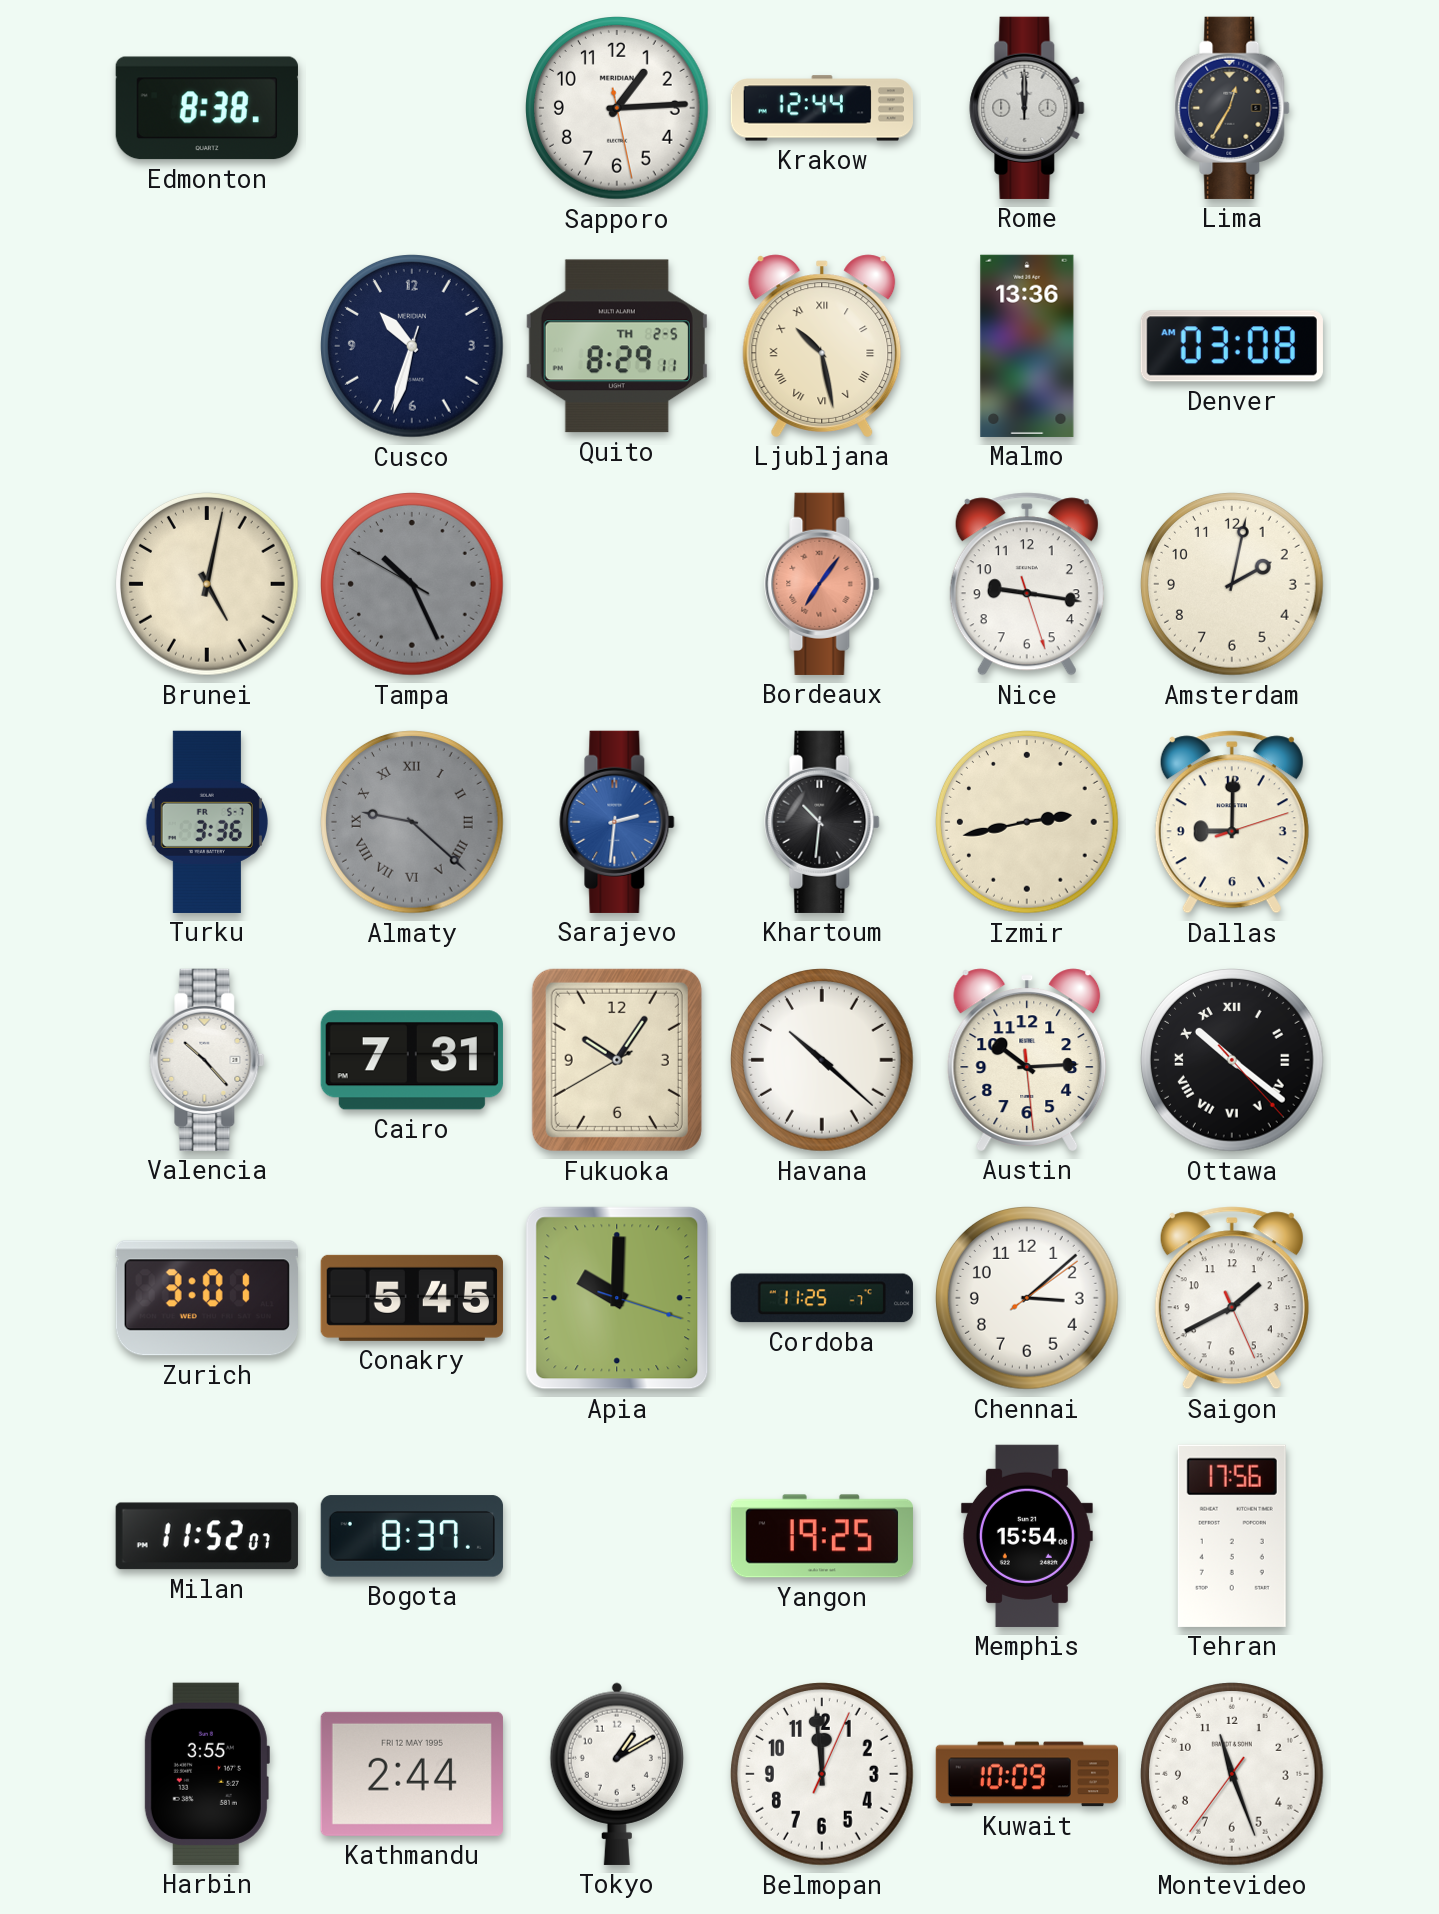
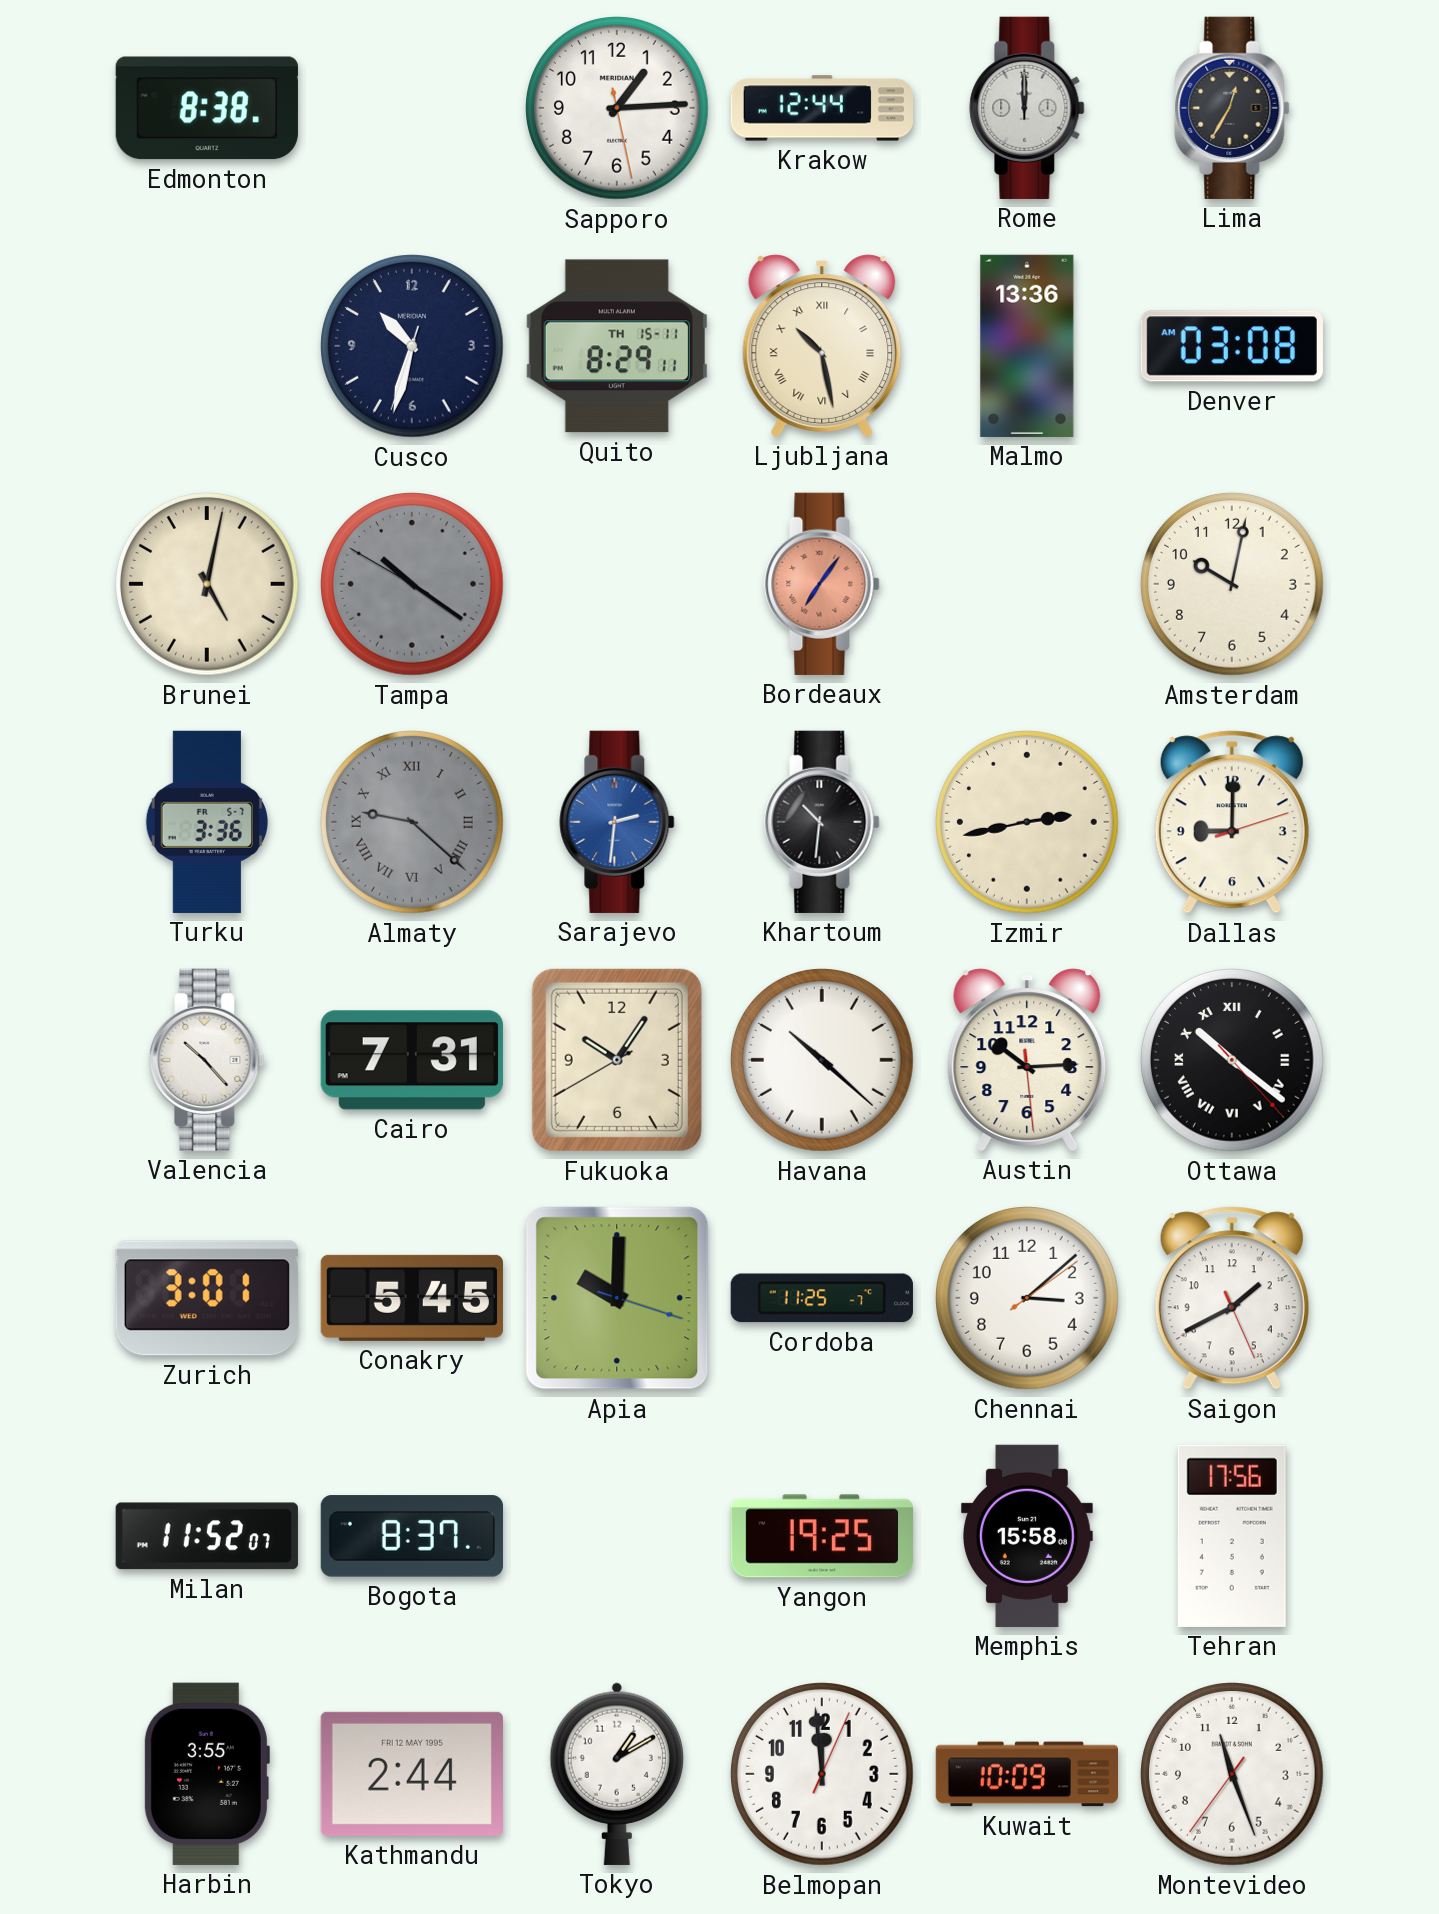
Quito date: TH 2-5 -> TH 15-11
Tampa: 10:25 -> 10:20
Nice: 9:16 -> none
Amsterdam: 2:02 -> 10:02
Memphis: 15:54 -> 15:58
